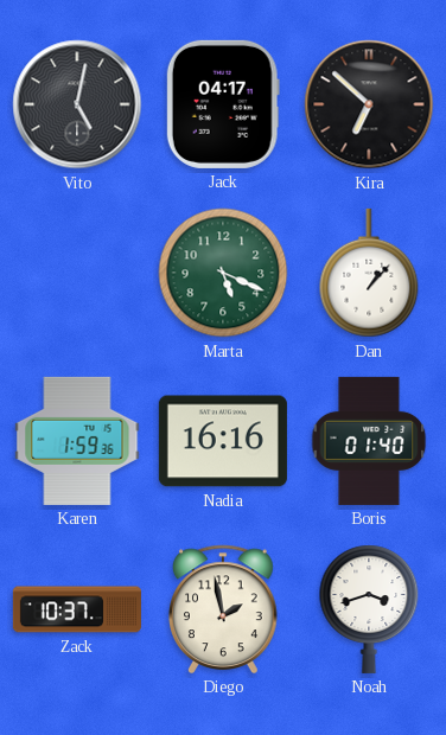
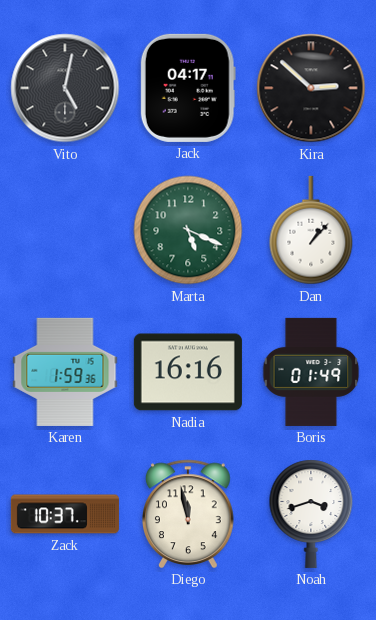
Kira: 6:52 -> 2:52
Boris: 01:40 -> 01:49
Diego: 1:58 -> 11:58
